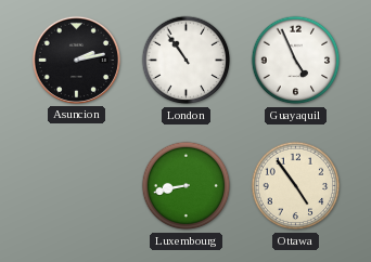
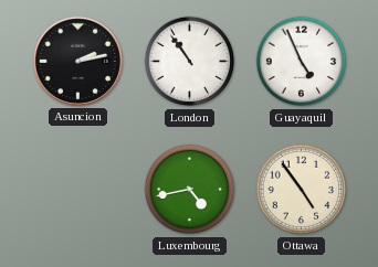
Luxembourg: 8:43 -> 4:43
